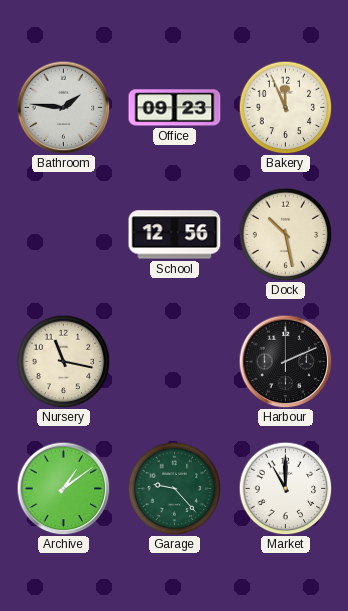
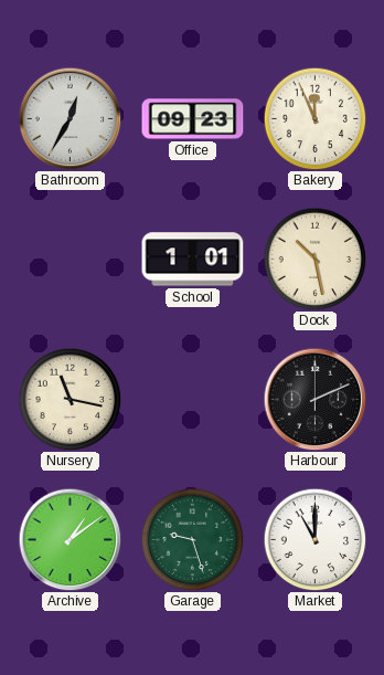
Bathroom: 1:46 -> 12:35
School: 12:56 -> 1:01
Garage: 9:23 -> 9:27
